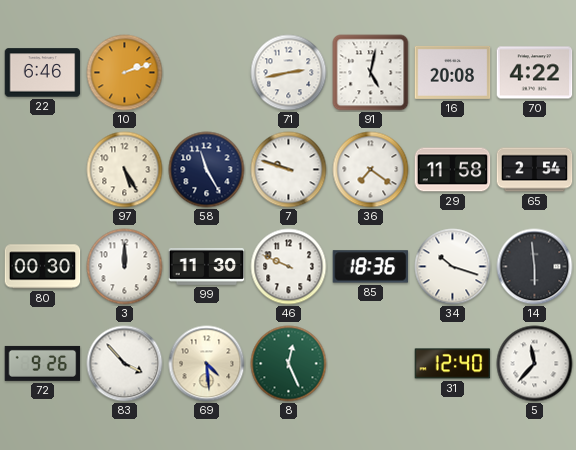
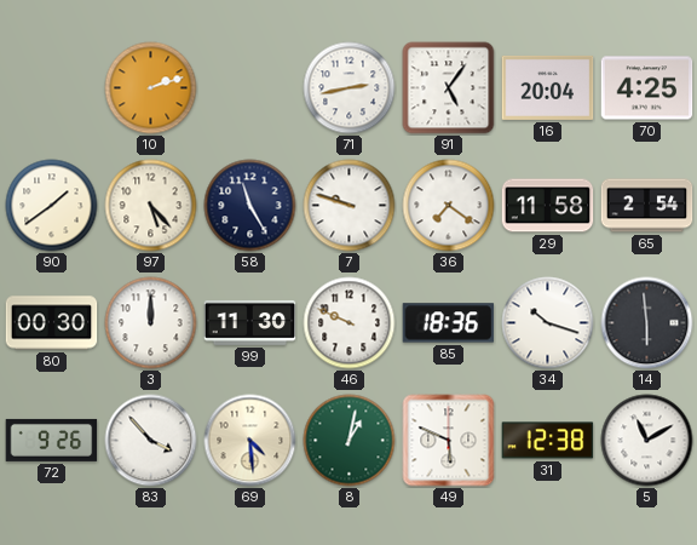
22: 6:46 -> none
91: 5:02 -> 5:06
16: 20:08 -> 20:04
70: 4:22 -> 4:25
90: none -> 1:39
97: 5:25 -> 5:23
8: 12:26 -> 1:02
49: none -> 5:49
31: 12:40 -> 12:38
5: 11:37 -> 11:10
